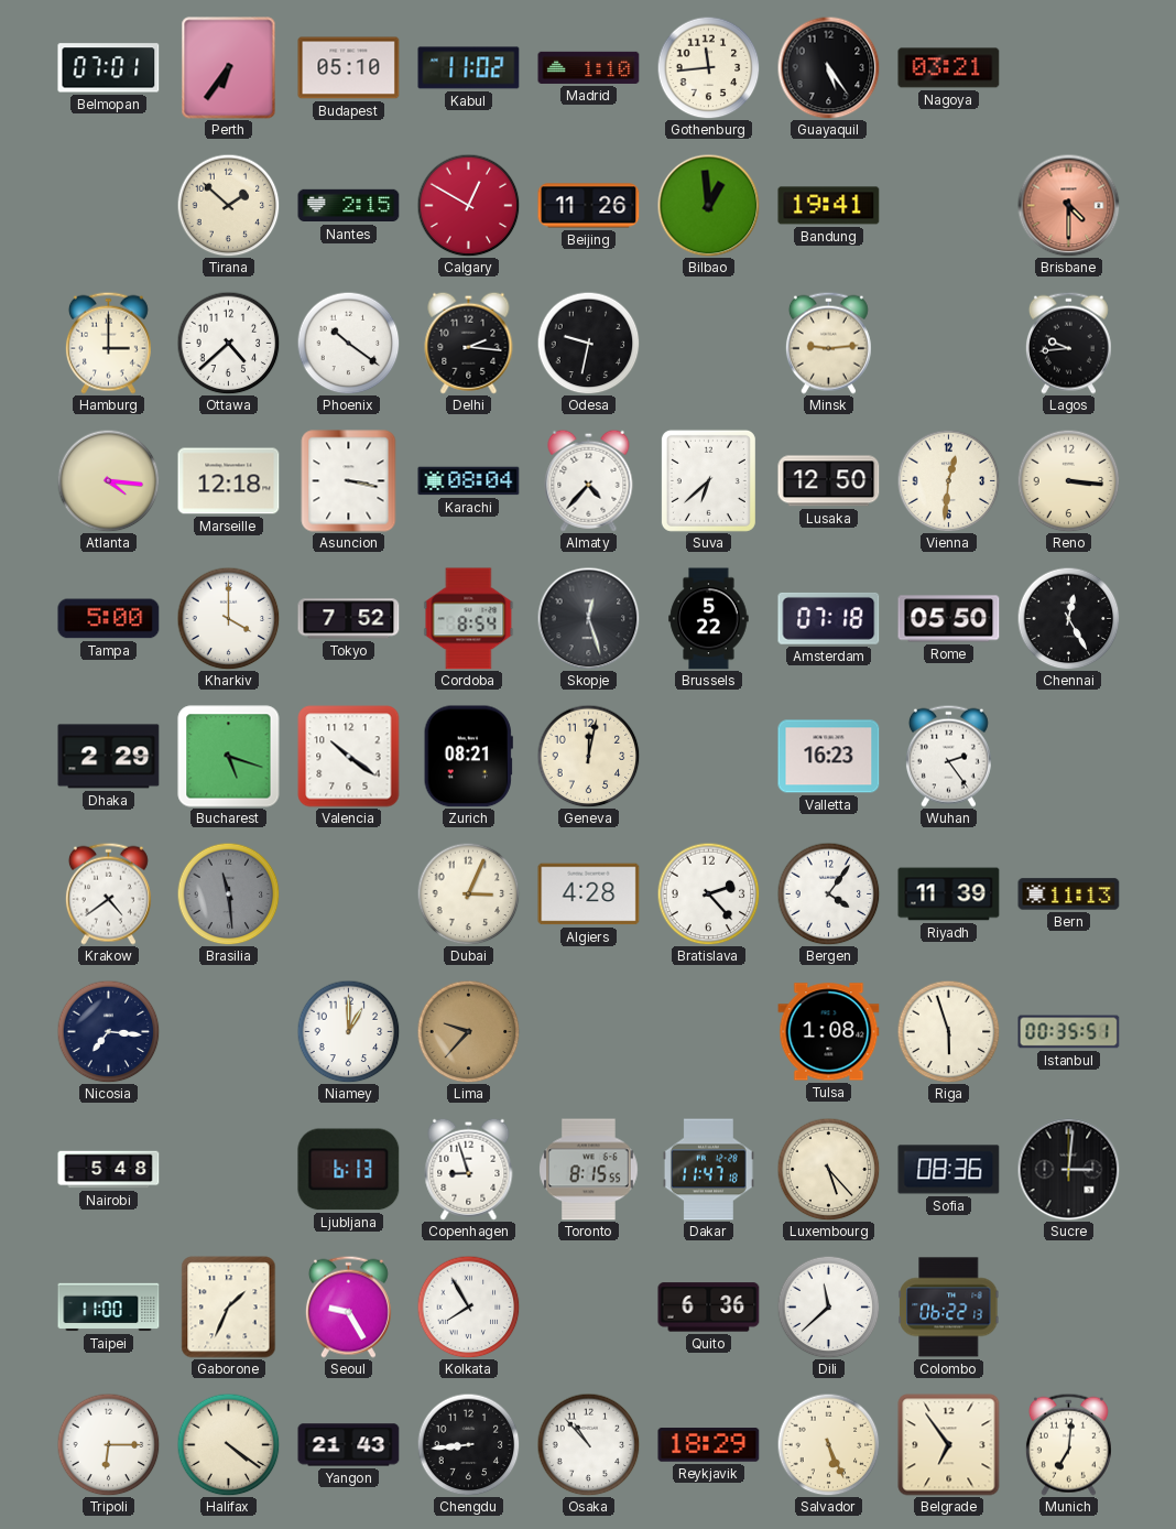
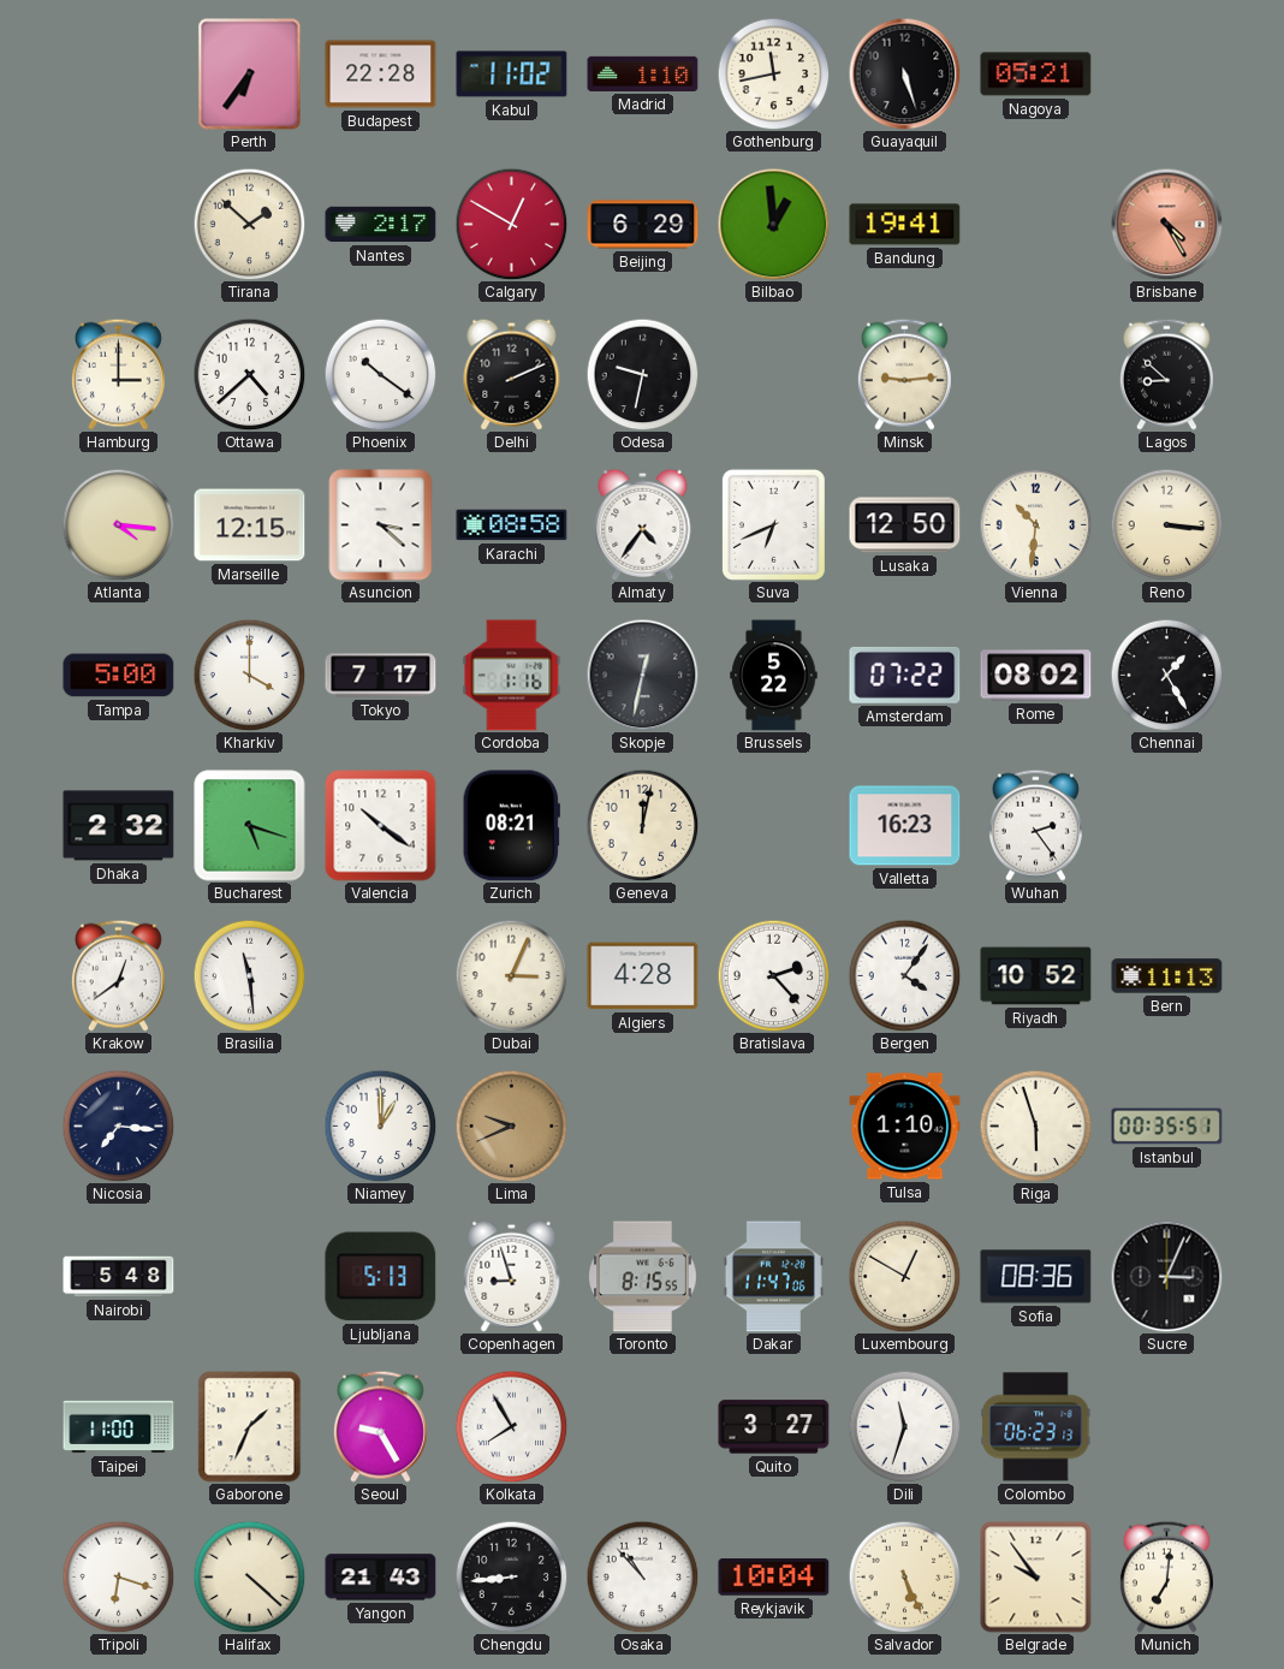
Belmopan: 07:01 -> none
Budapest: 05:10 -> 22:28
Gothenburg: 11:44 -> 11:43
Guayaquil: 5:24 -> 5:27
Nagoya: 03:21 -> 05:21
Nantes: 2:15 -> 2:17
Beijing: 11:26 -> 6:29
Brisbane: 4:30 -> 4:25
Delhi: 2:16 -> 2:11
Lagos: 9:44 -> 8:52
Marseille: 12:18 -> 12:15
Asuncion: 3:17 -> 3:22
Karachi: 08:04 -> 08:58
Almaty: 4:37 -> 4:36
Suva: 6:38 -> 6:41
Vienna: 12:31 -> 10:31
Tokyo: 7:52 -> 7:17
Cordoba: 8:54 -> 1:16
Skopje: 12:27 -> 12:32
Amsterdam: 07:18 -> 07:22
Rome: 05:50 -> 08:02
Chennai: 12:25 -> 1:25
Dhaka: 2:29 -> 2:32
Krakow: 4:39 -> 12:39
Brasilia dial: grey -> white
Riyadh: 11:39 -> 10:52
Lima: 9:37 -> 9:41
Tulsa: 1:08 -> 1:10
Ljubljana: 6:13 -> 5:13
Dakar: 11:47:18 -> 11:47:06
Luxembourg: 5:23 -> 12:50
Sucre: 3:01 -> 3:04
Quito: 6:36 -> 3:27
Dili: 11:38 -> 11:33
Colombo: 06:22 -> 06:23
Tripoli: 6:15 -> 6:18
Halifax: 4:21 -> 4:22
Reykjavik: 18:29 -> 10:04
Belgrade: 6:54 -> 9:54
